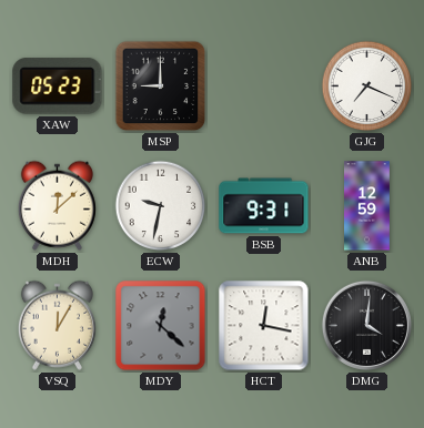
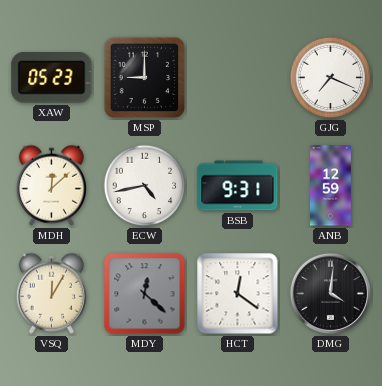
ECW: 9:32 -> 4:43
HCT: 12:17 -> 12:21
